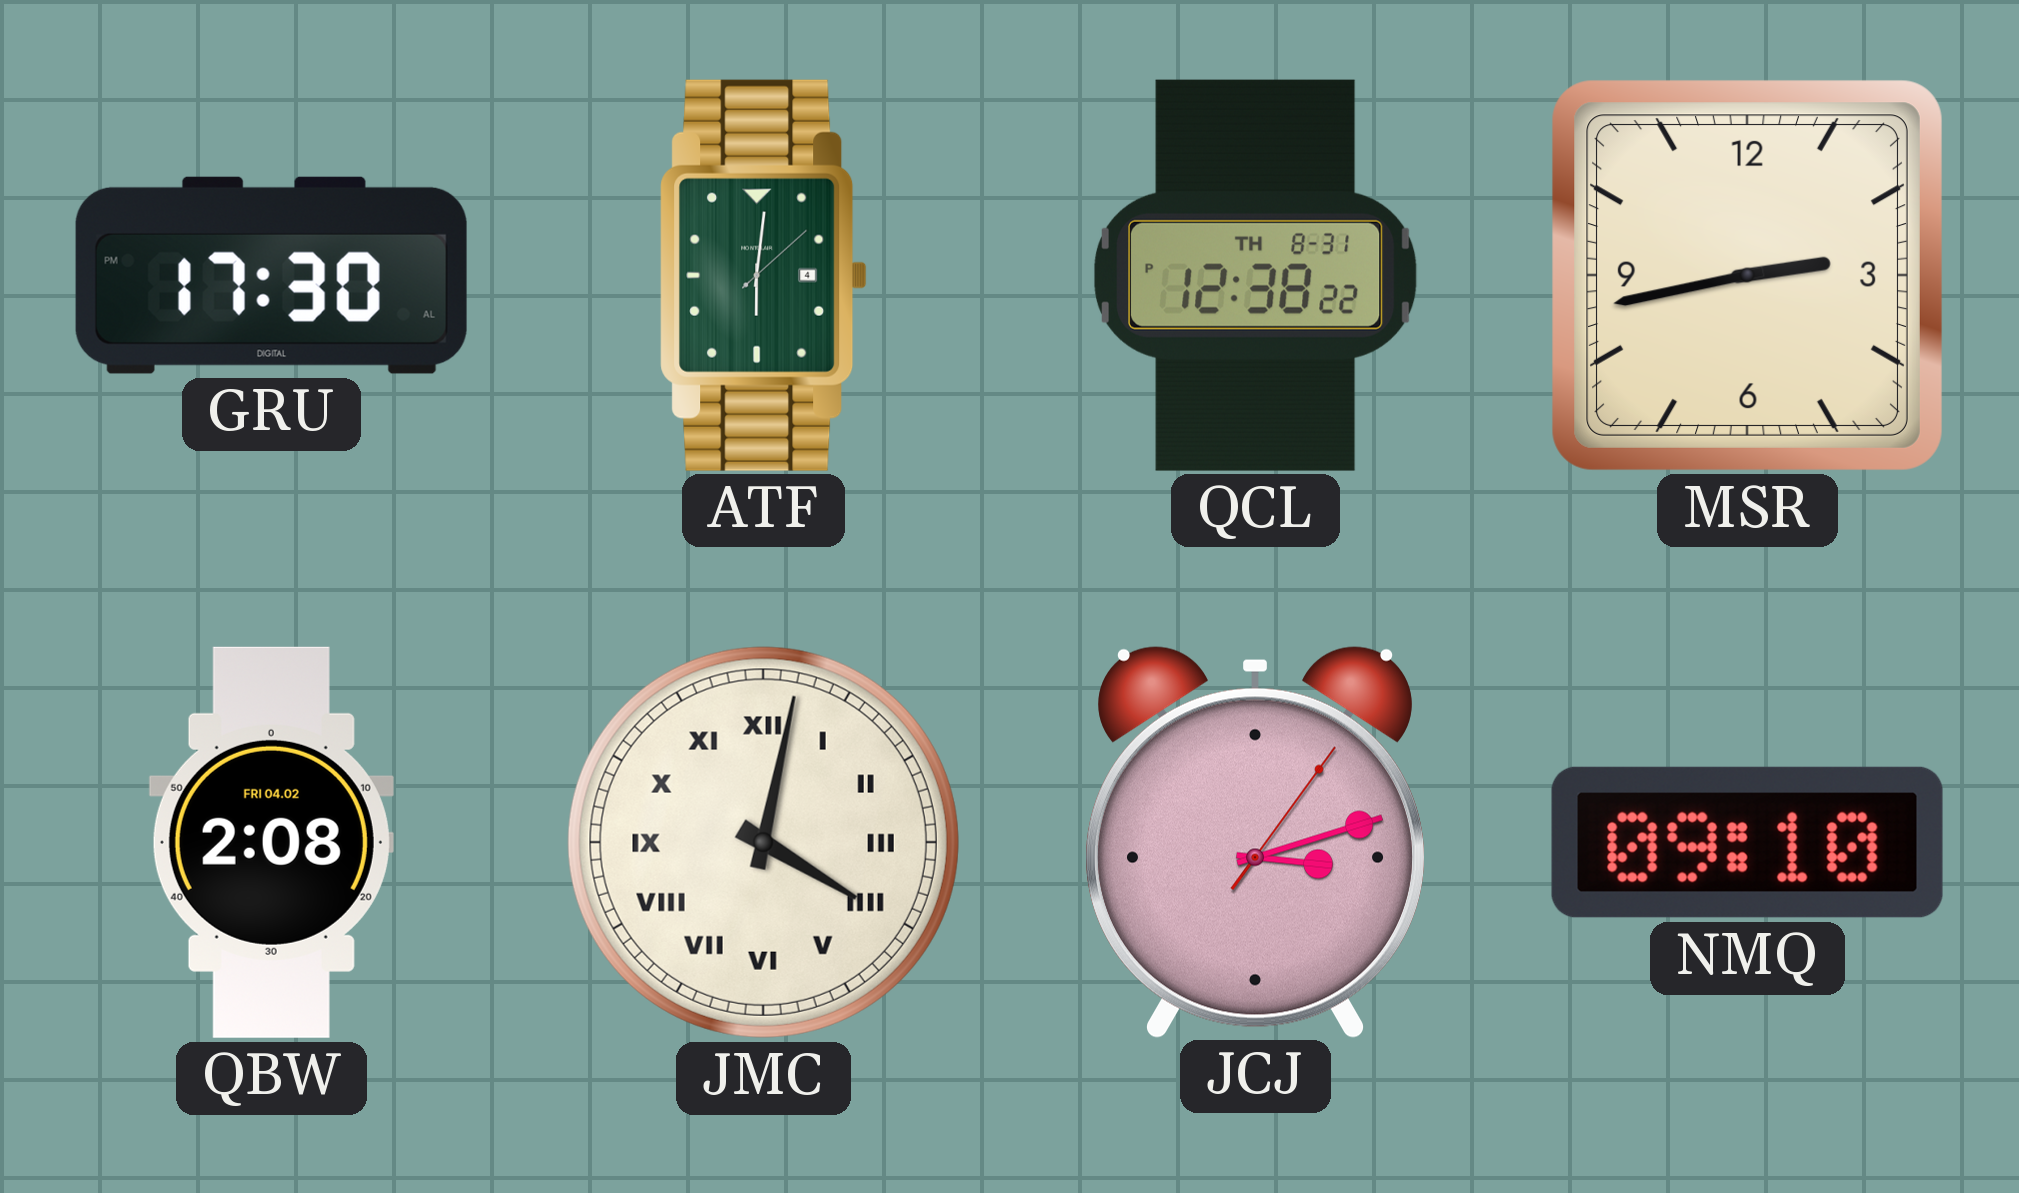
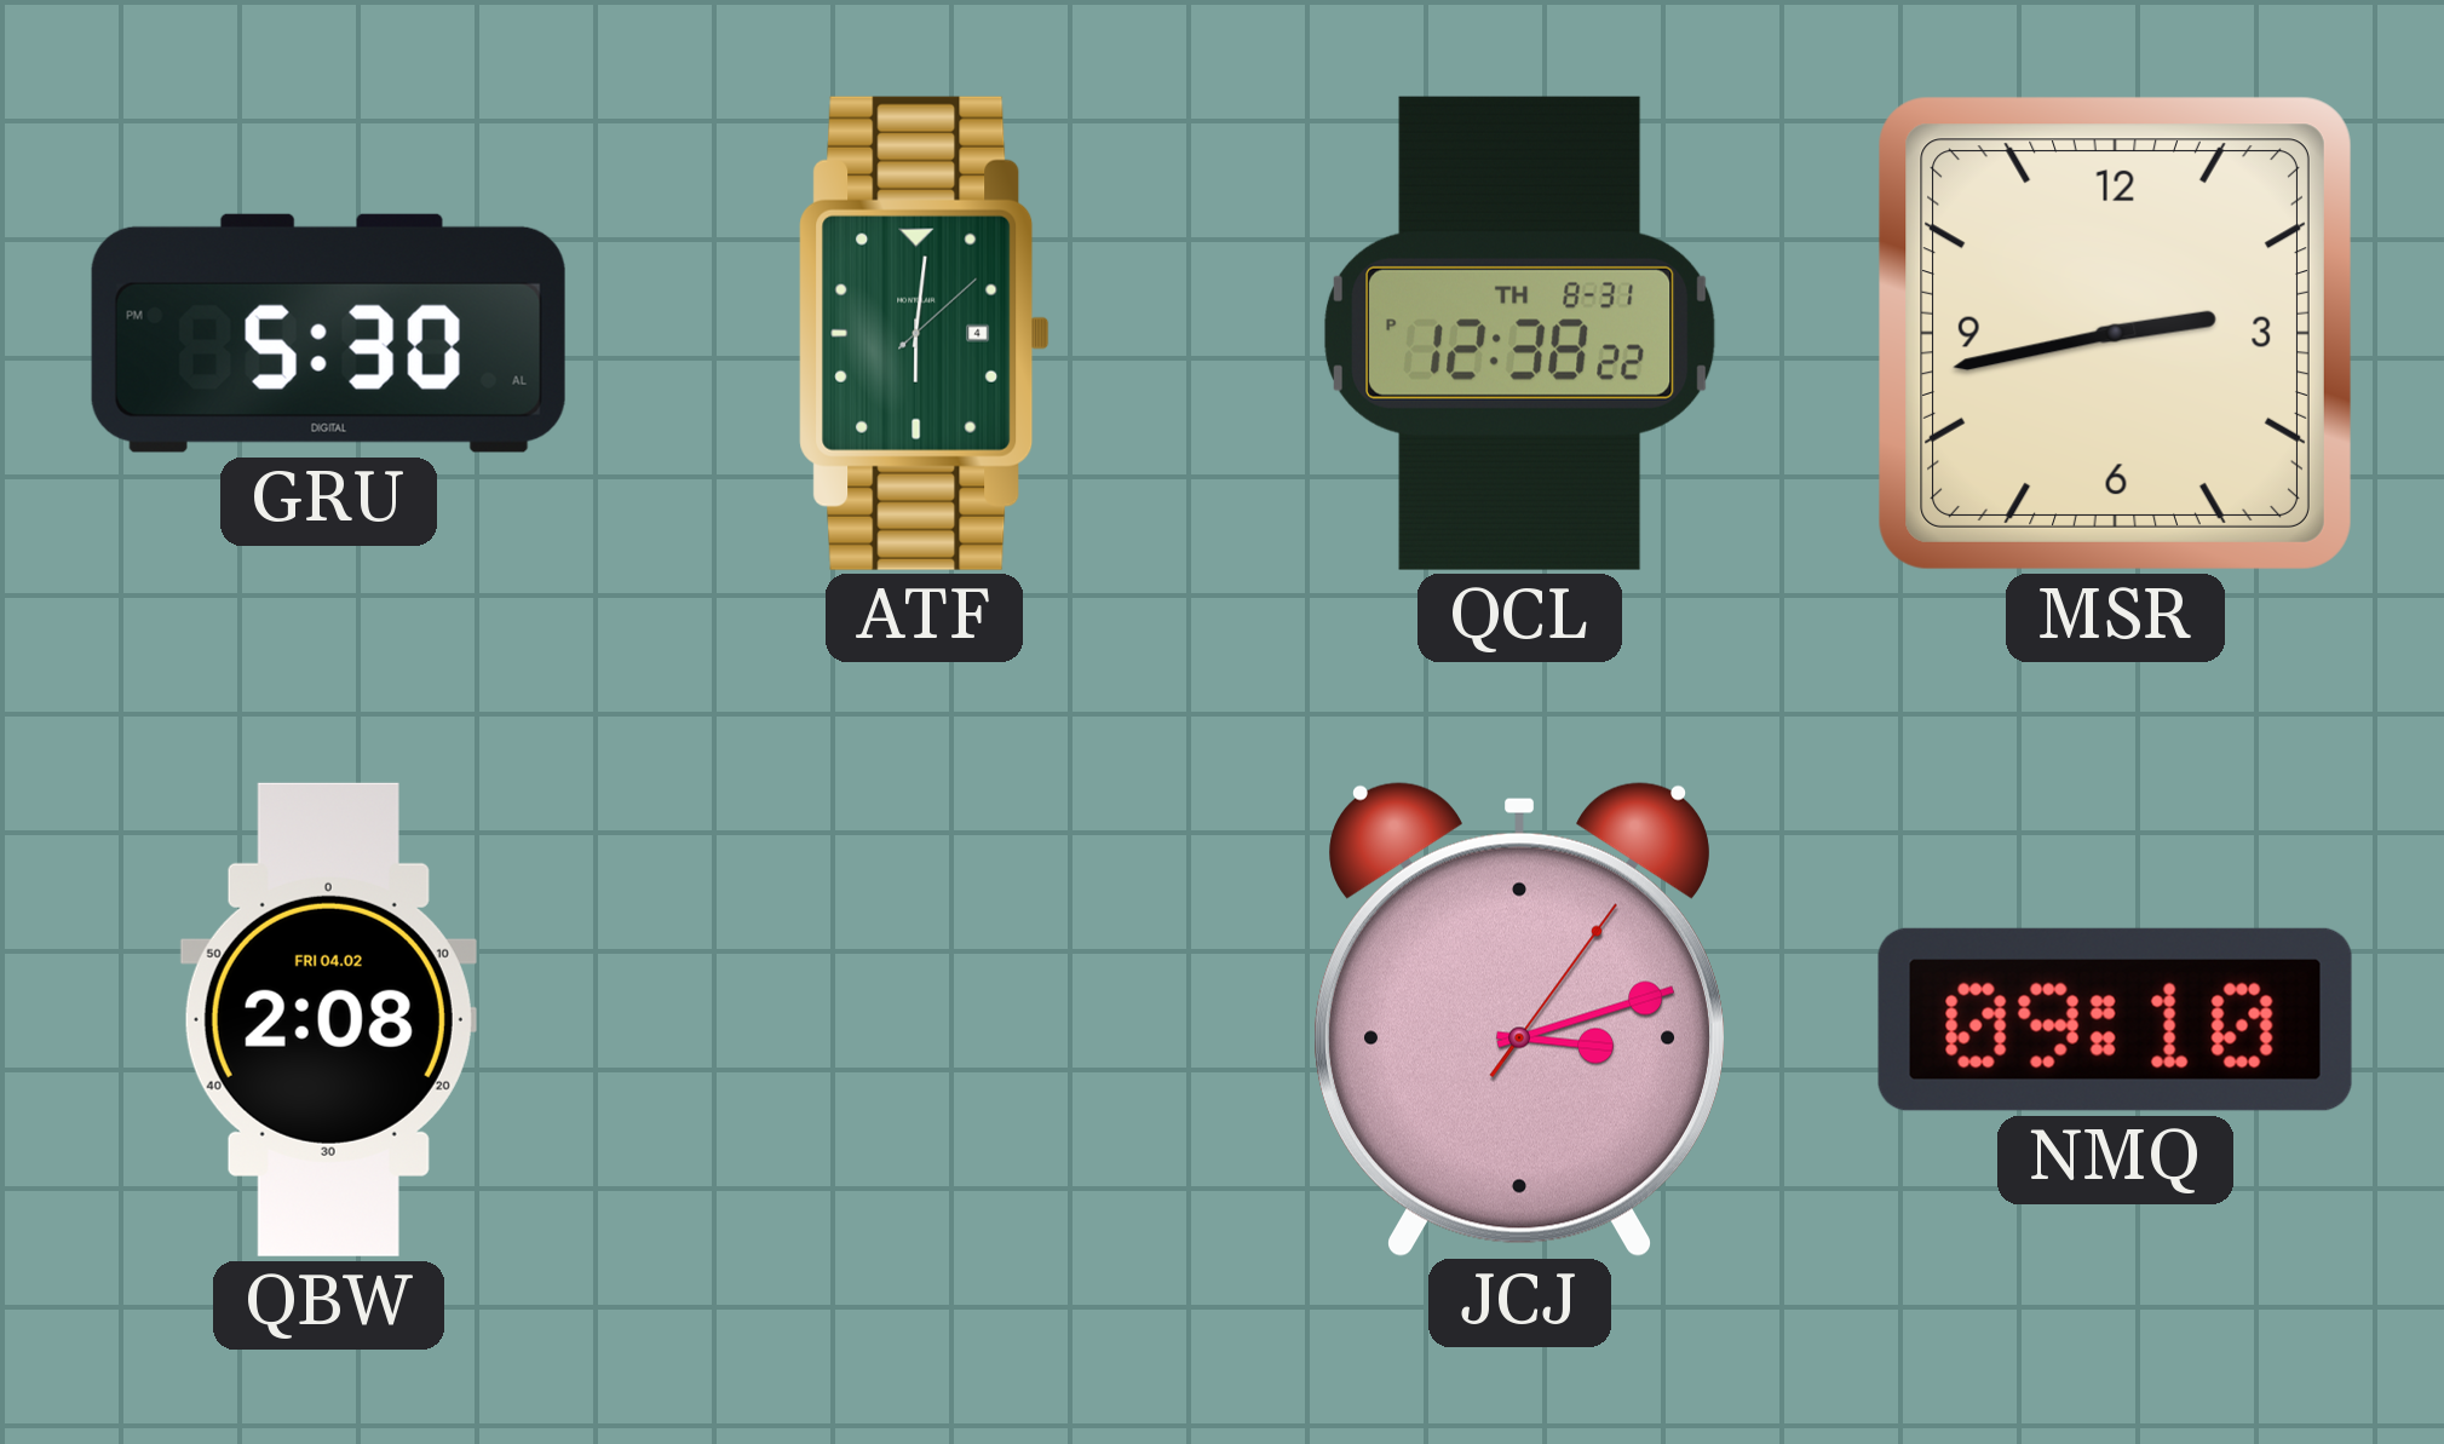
GRU: 17:30 -> 5:30
JMC: 4:02 -> none
